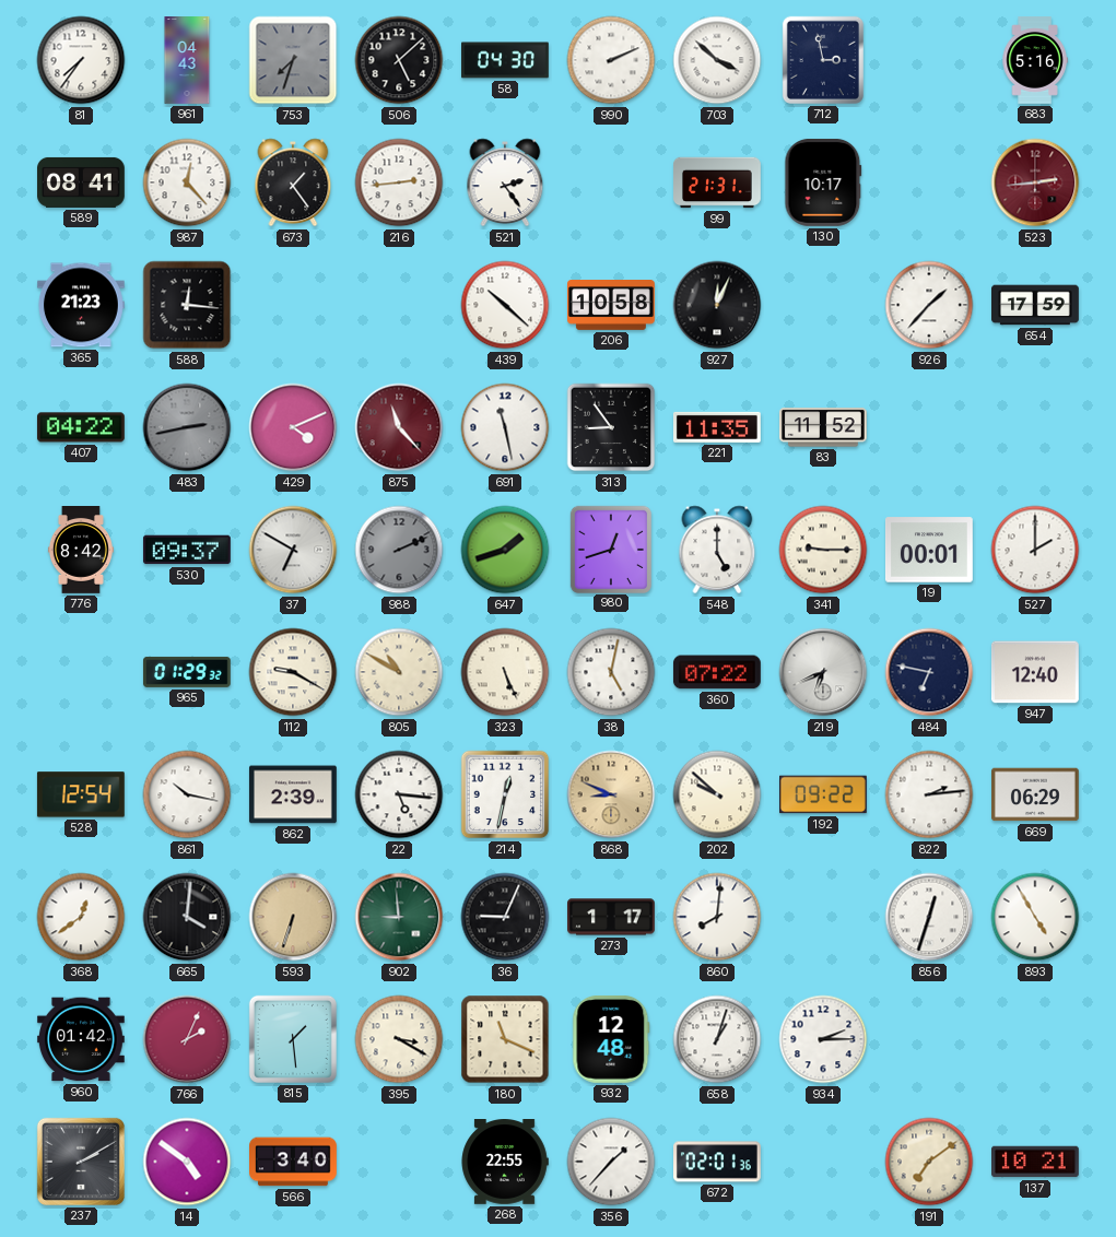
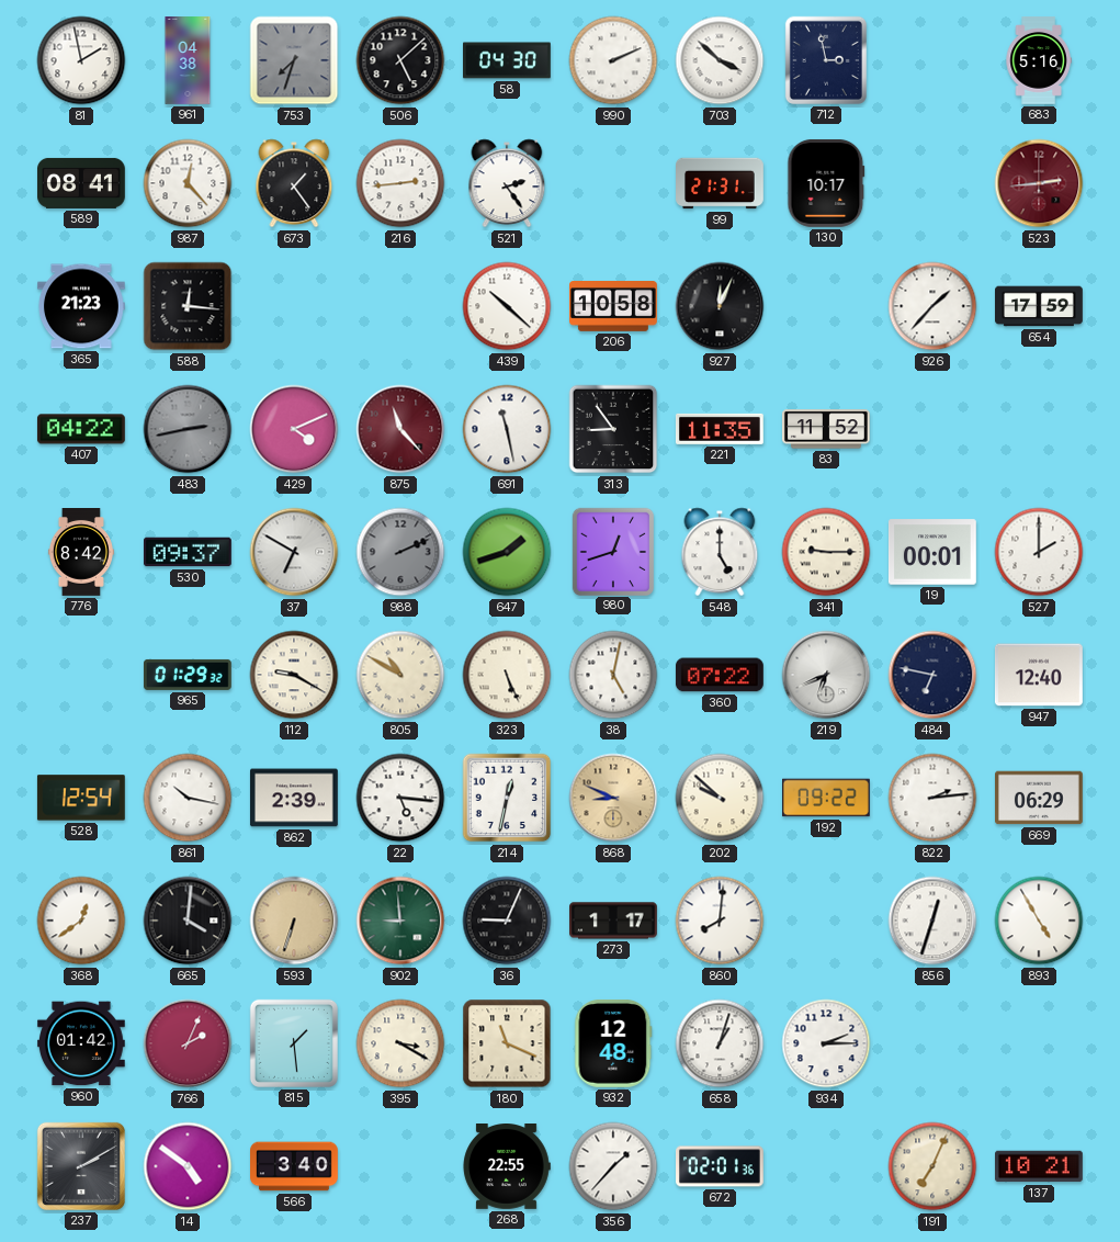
81: 7:36 -> 1:58
961: 04:43 -> 04:38
191: 7:09 -> 7:04
